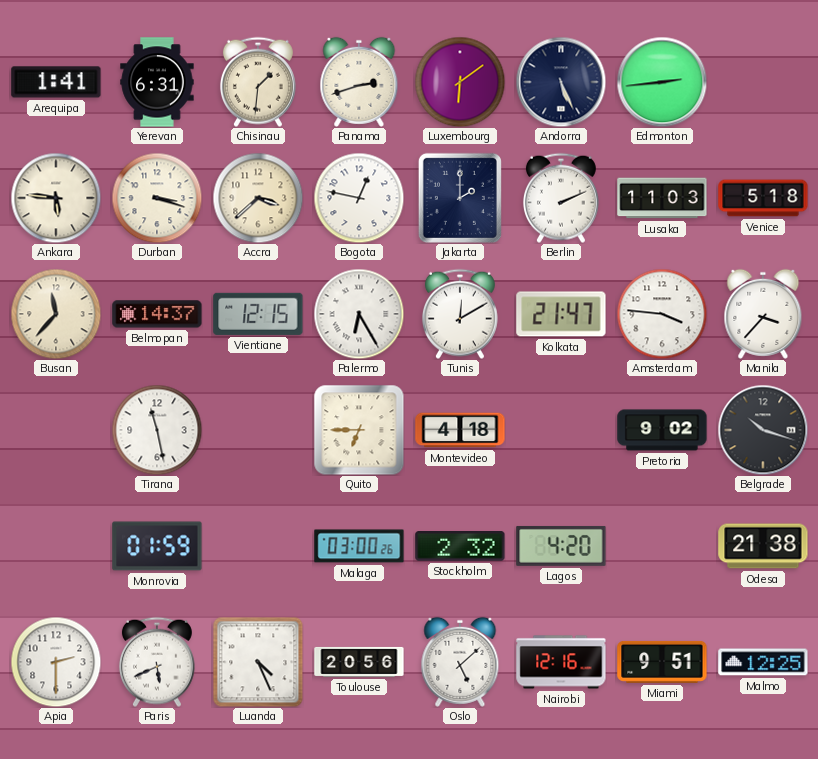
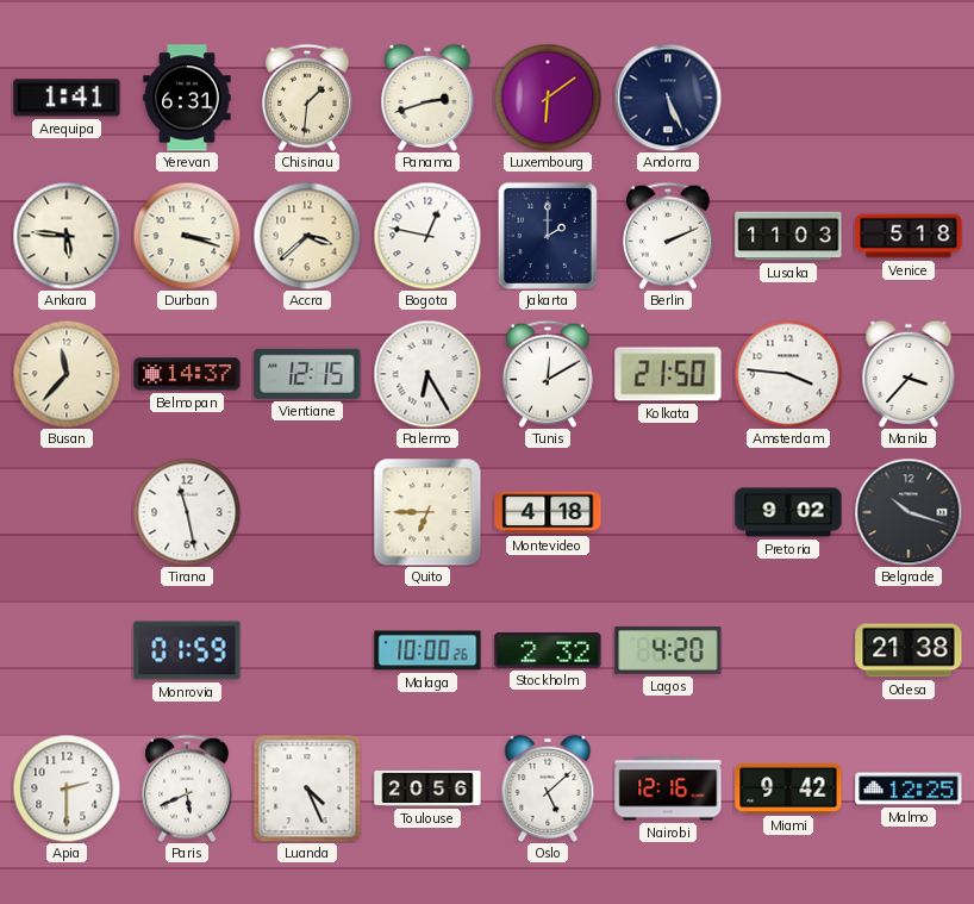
Edmonton: 2:44 -> none
Kolkata: 21:47 -> 21:50
Malaga: 03:00 -> 10:00
Miami: 9:51 -> 9:42
